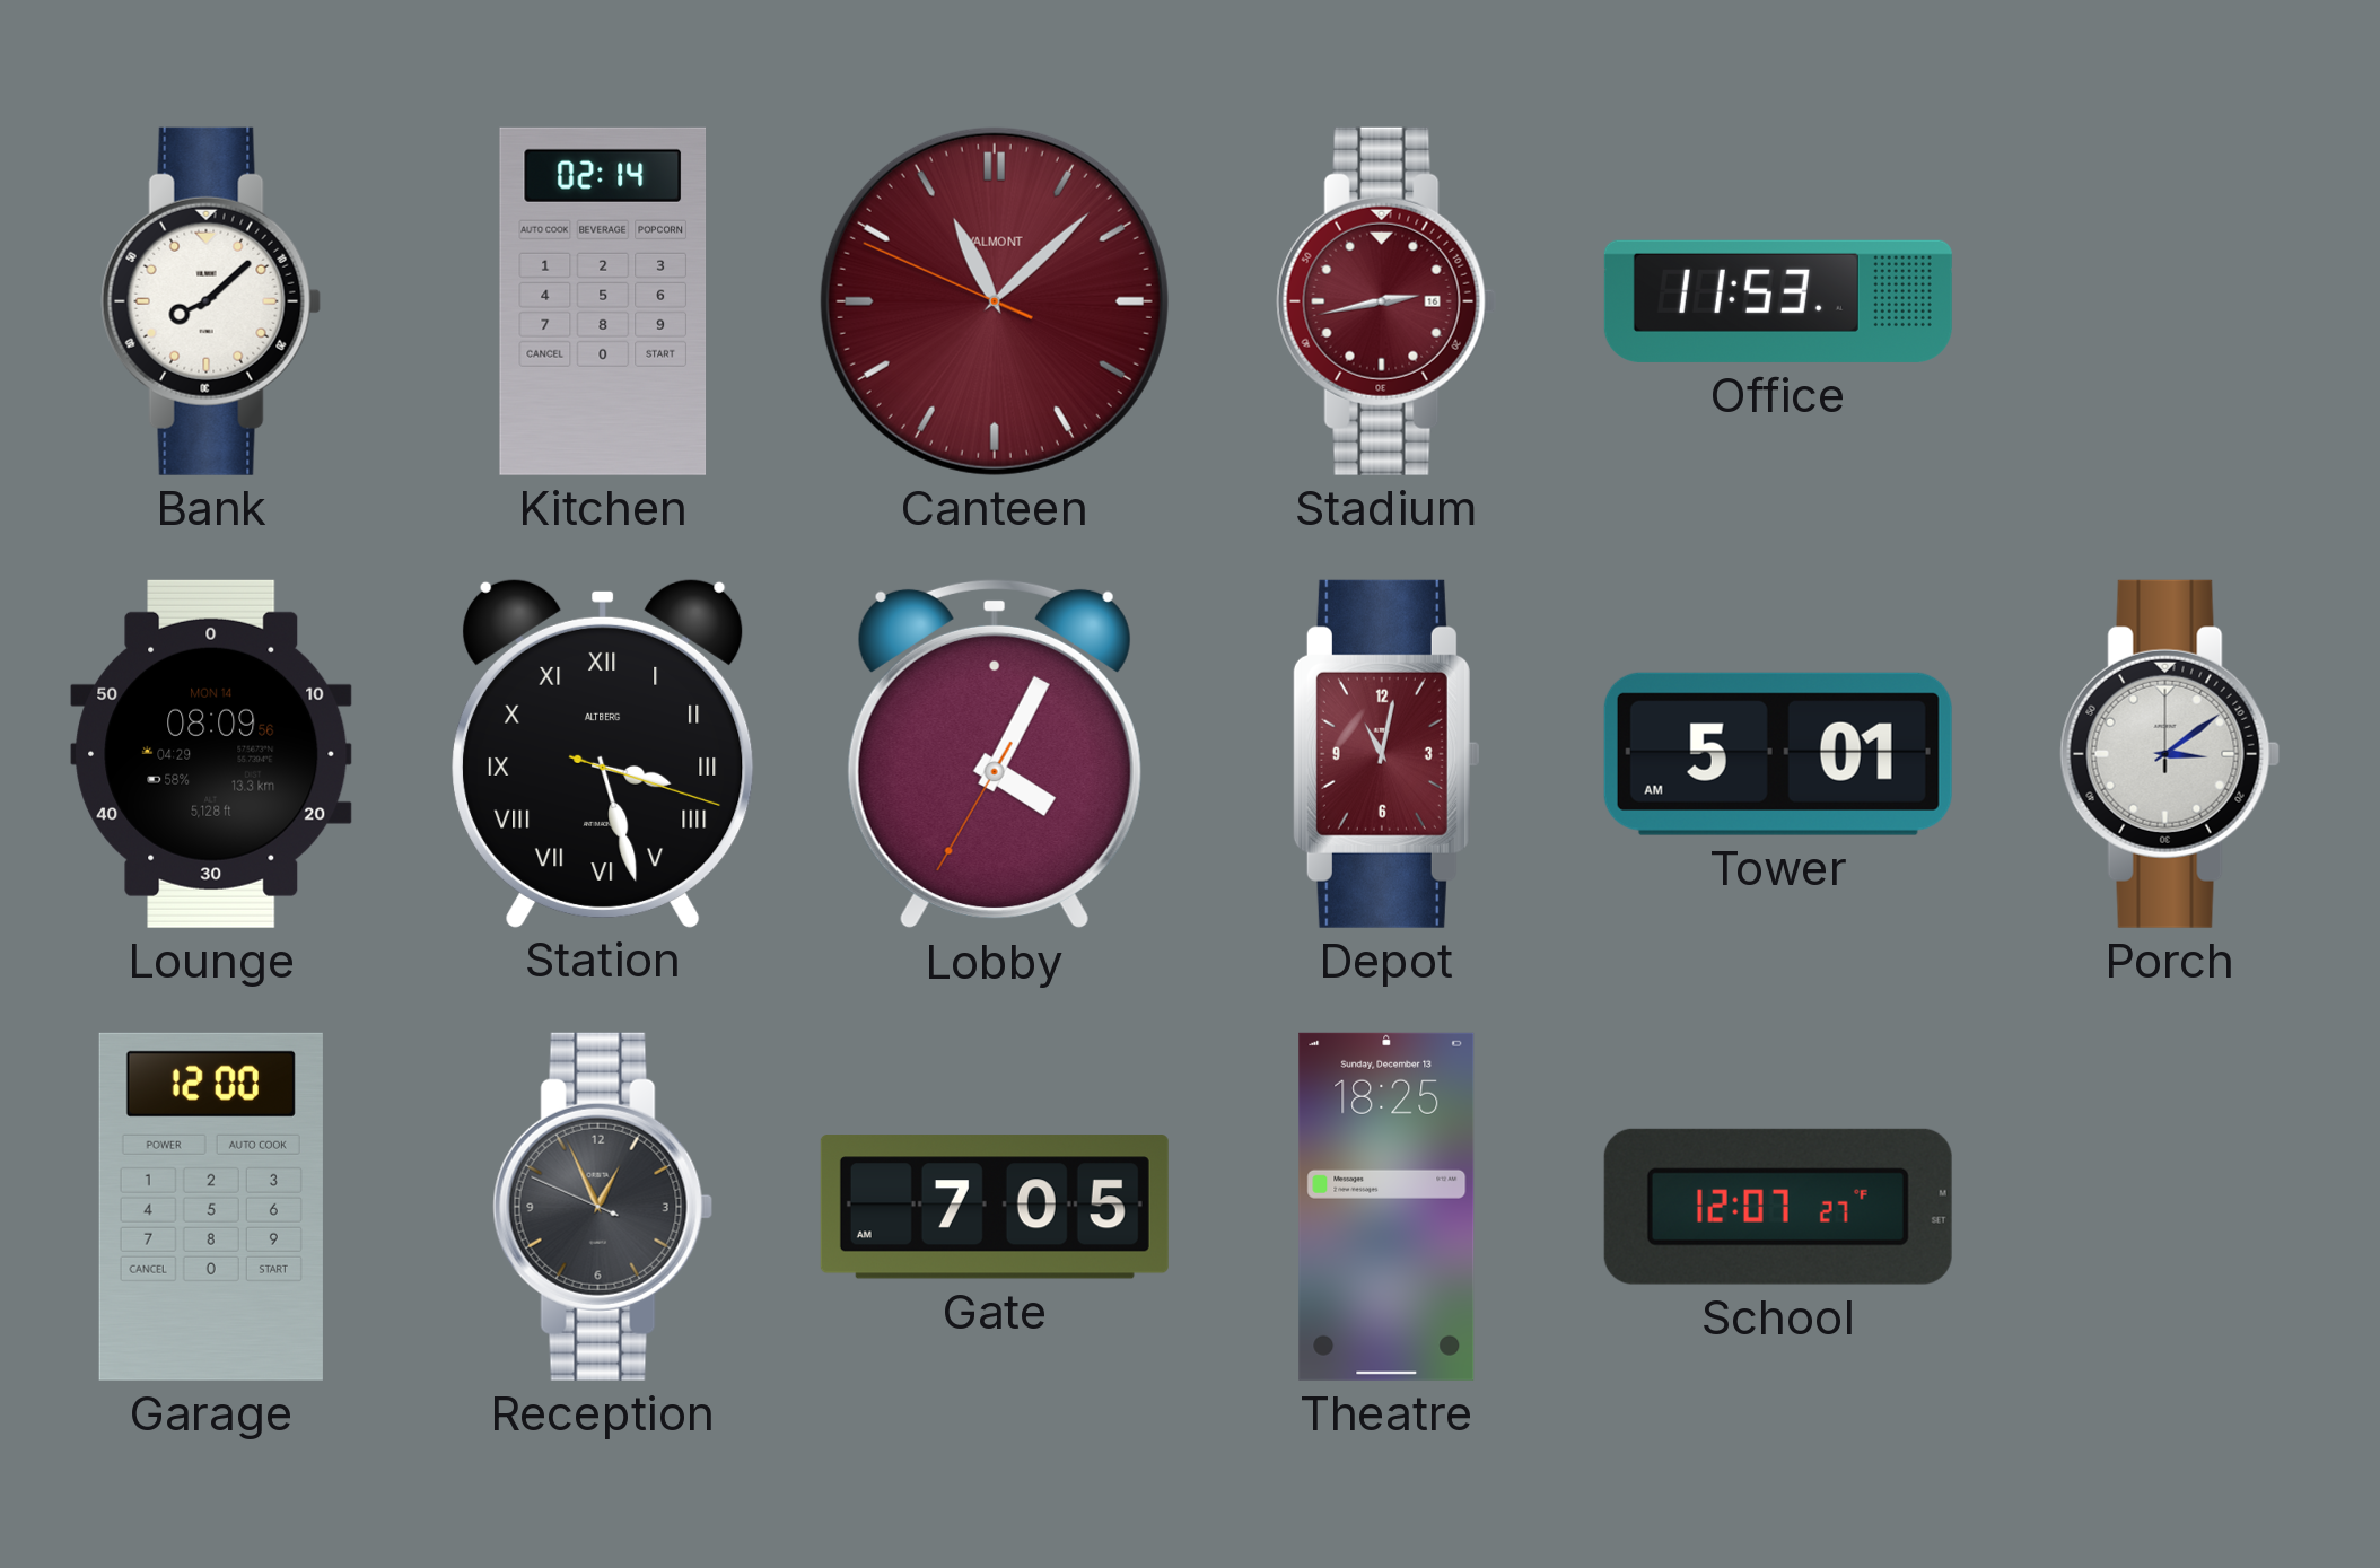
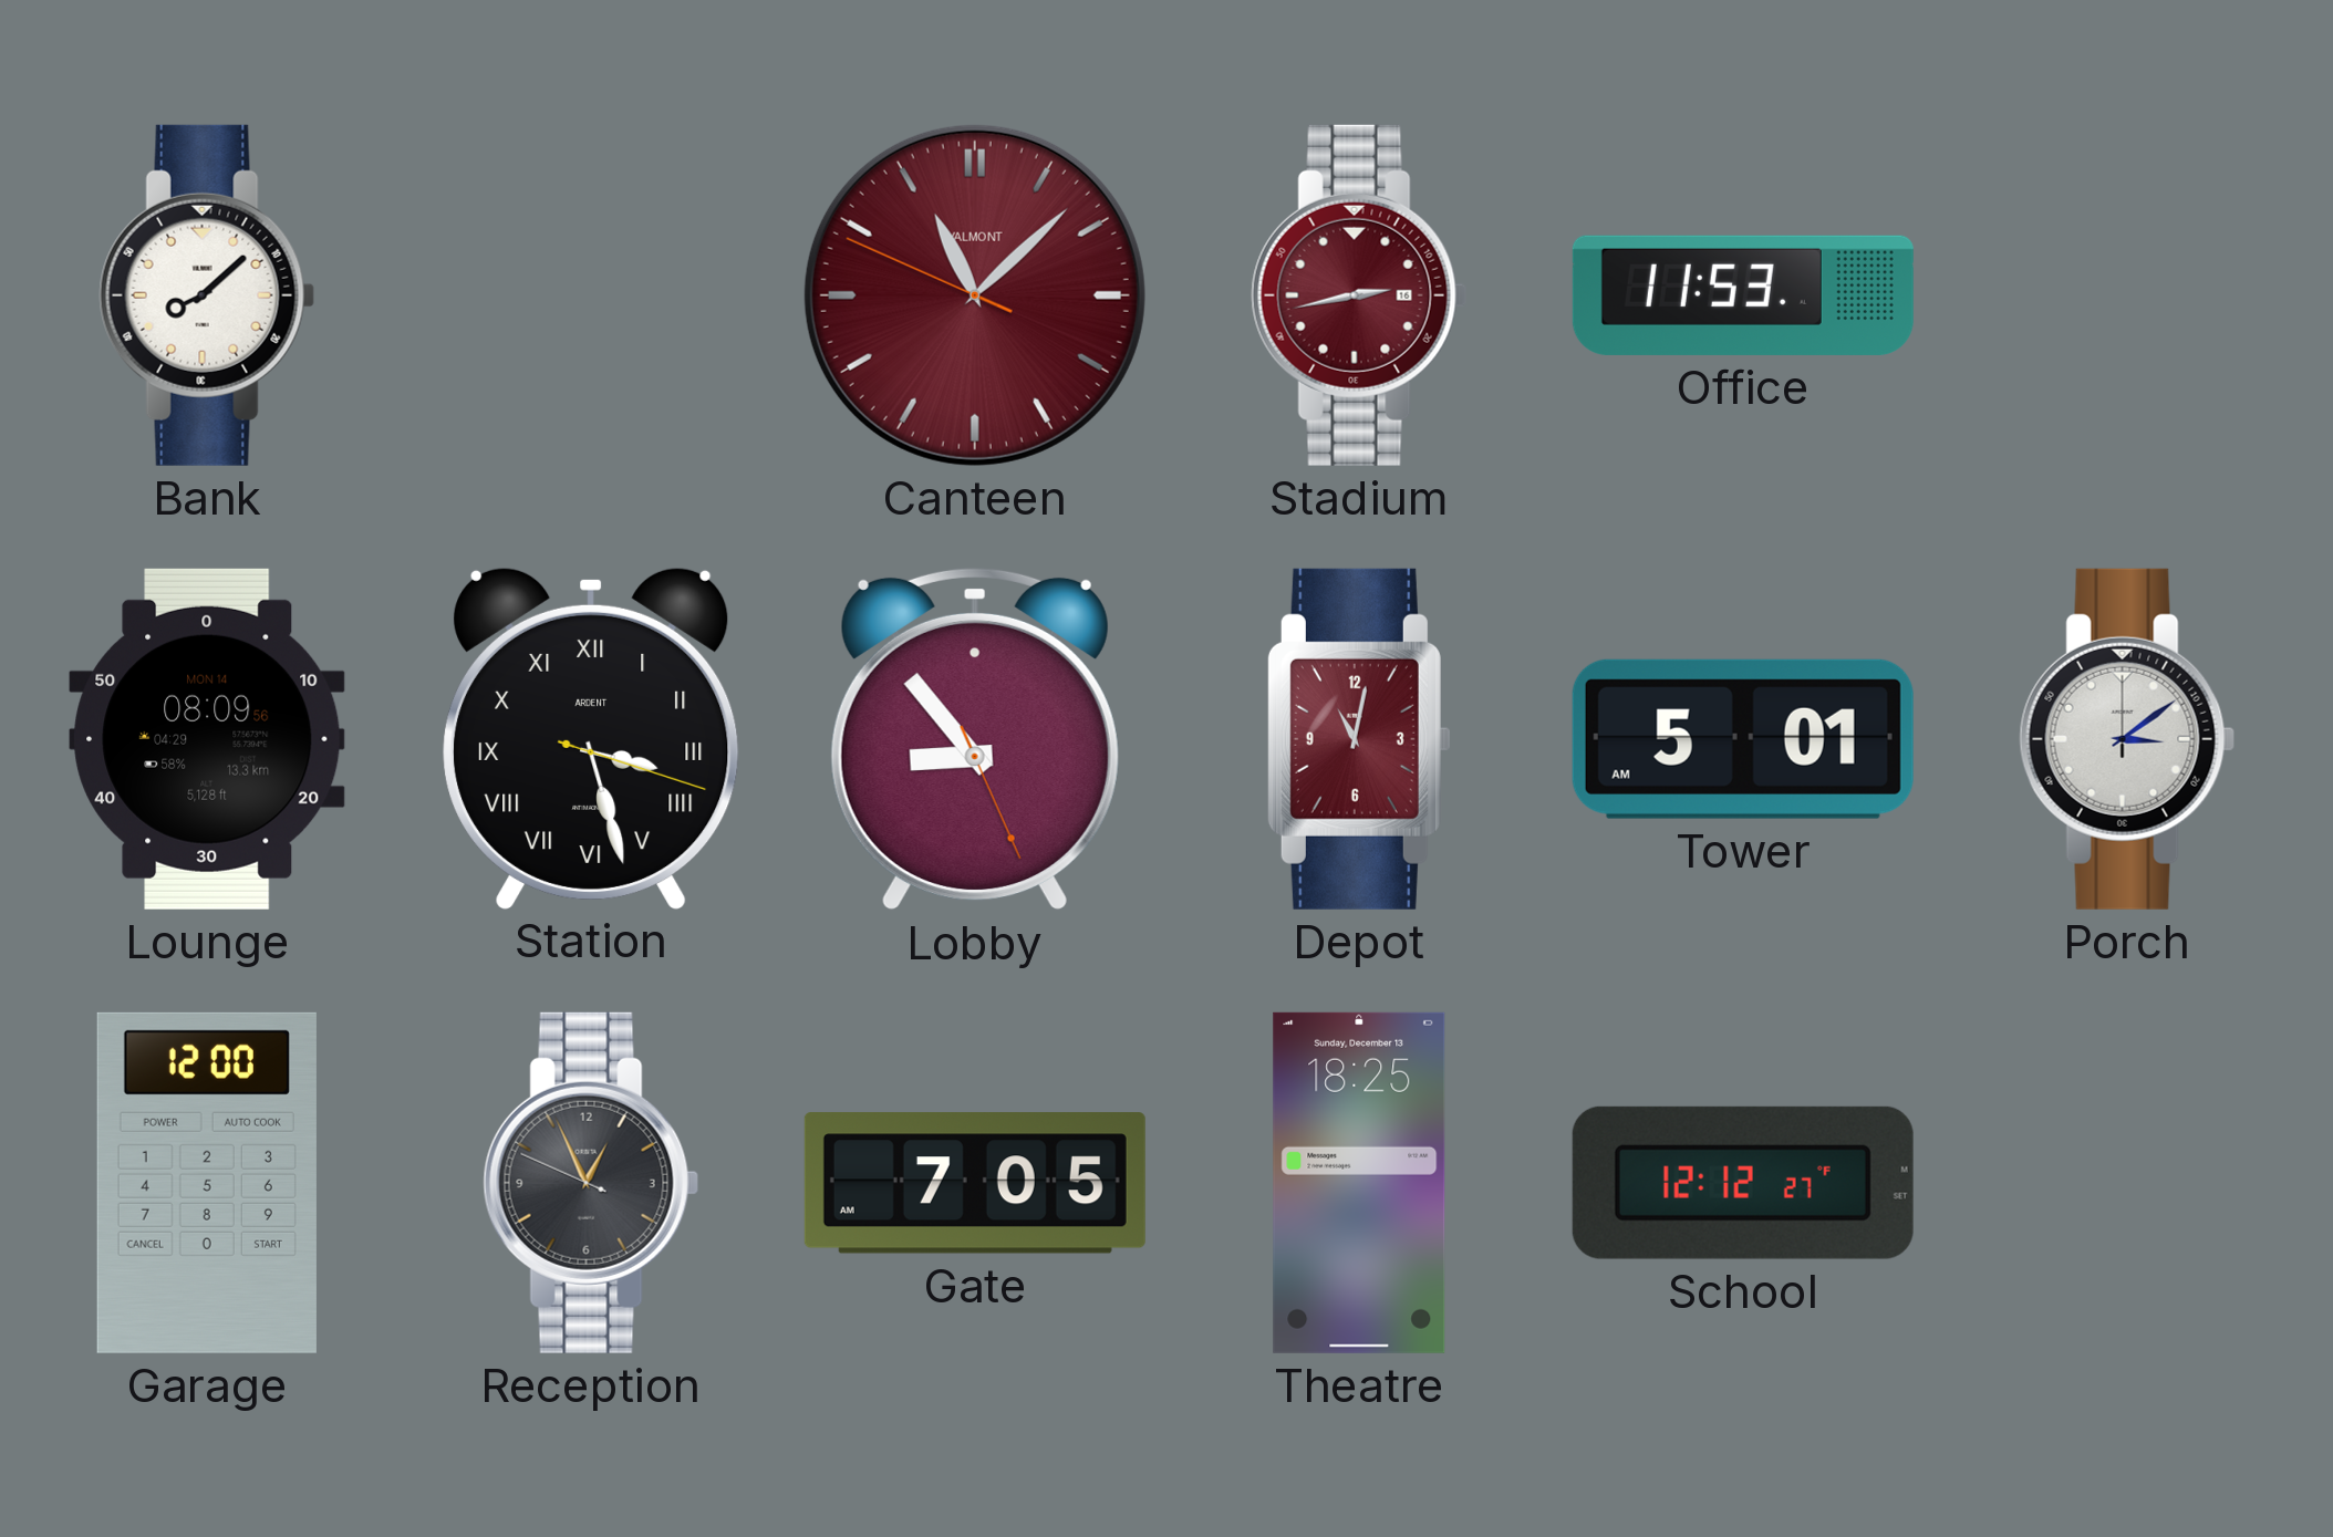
Kitchen: 02:14 -> none
Station brand: ALTBERG -> ARDENT
Lobby: 4:04 -> 8:53
School: 12:07 -> 12:12
